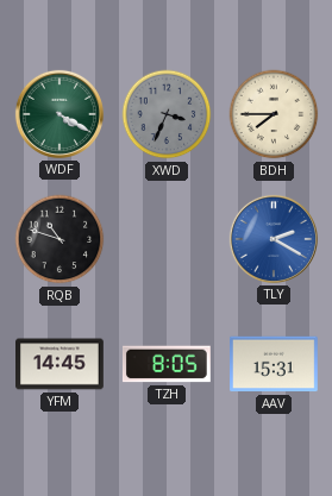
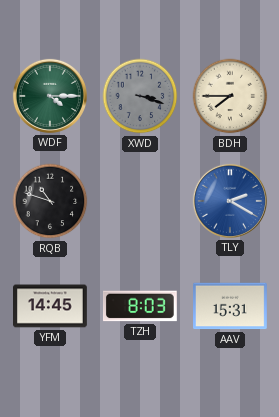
WDF: 4:20 -> 4:15
XWD: 3:34 -> 3:18
TZH: 8:05 -> 8:03
